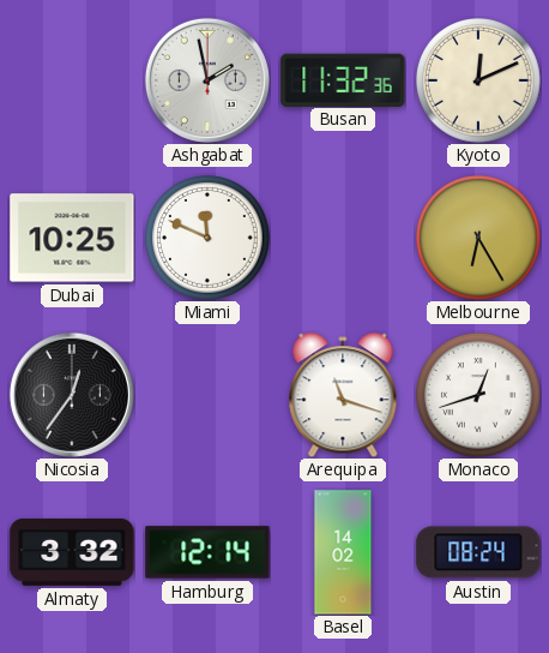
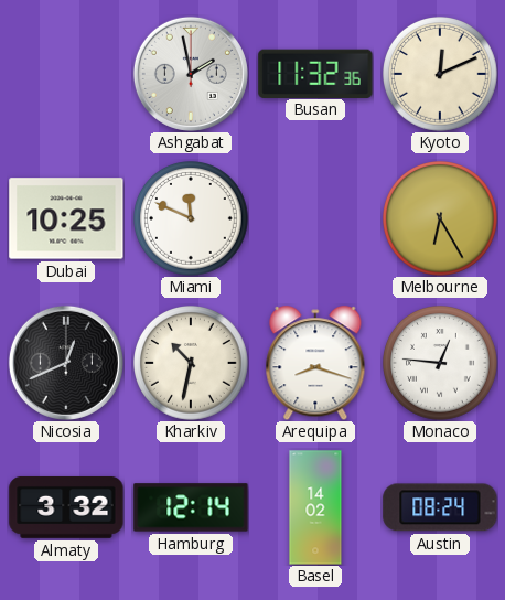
Nicosia: 12:36 -> 12:41
Kharkiv: none -> 10:32
Arequipa: 11:18 -> 8:18
Monaco: 12:42 -> 12:46
